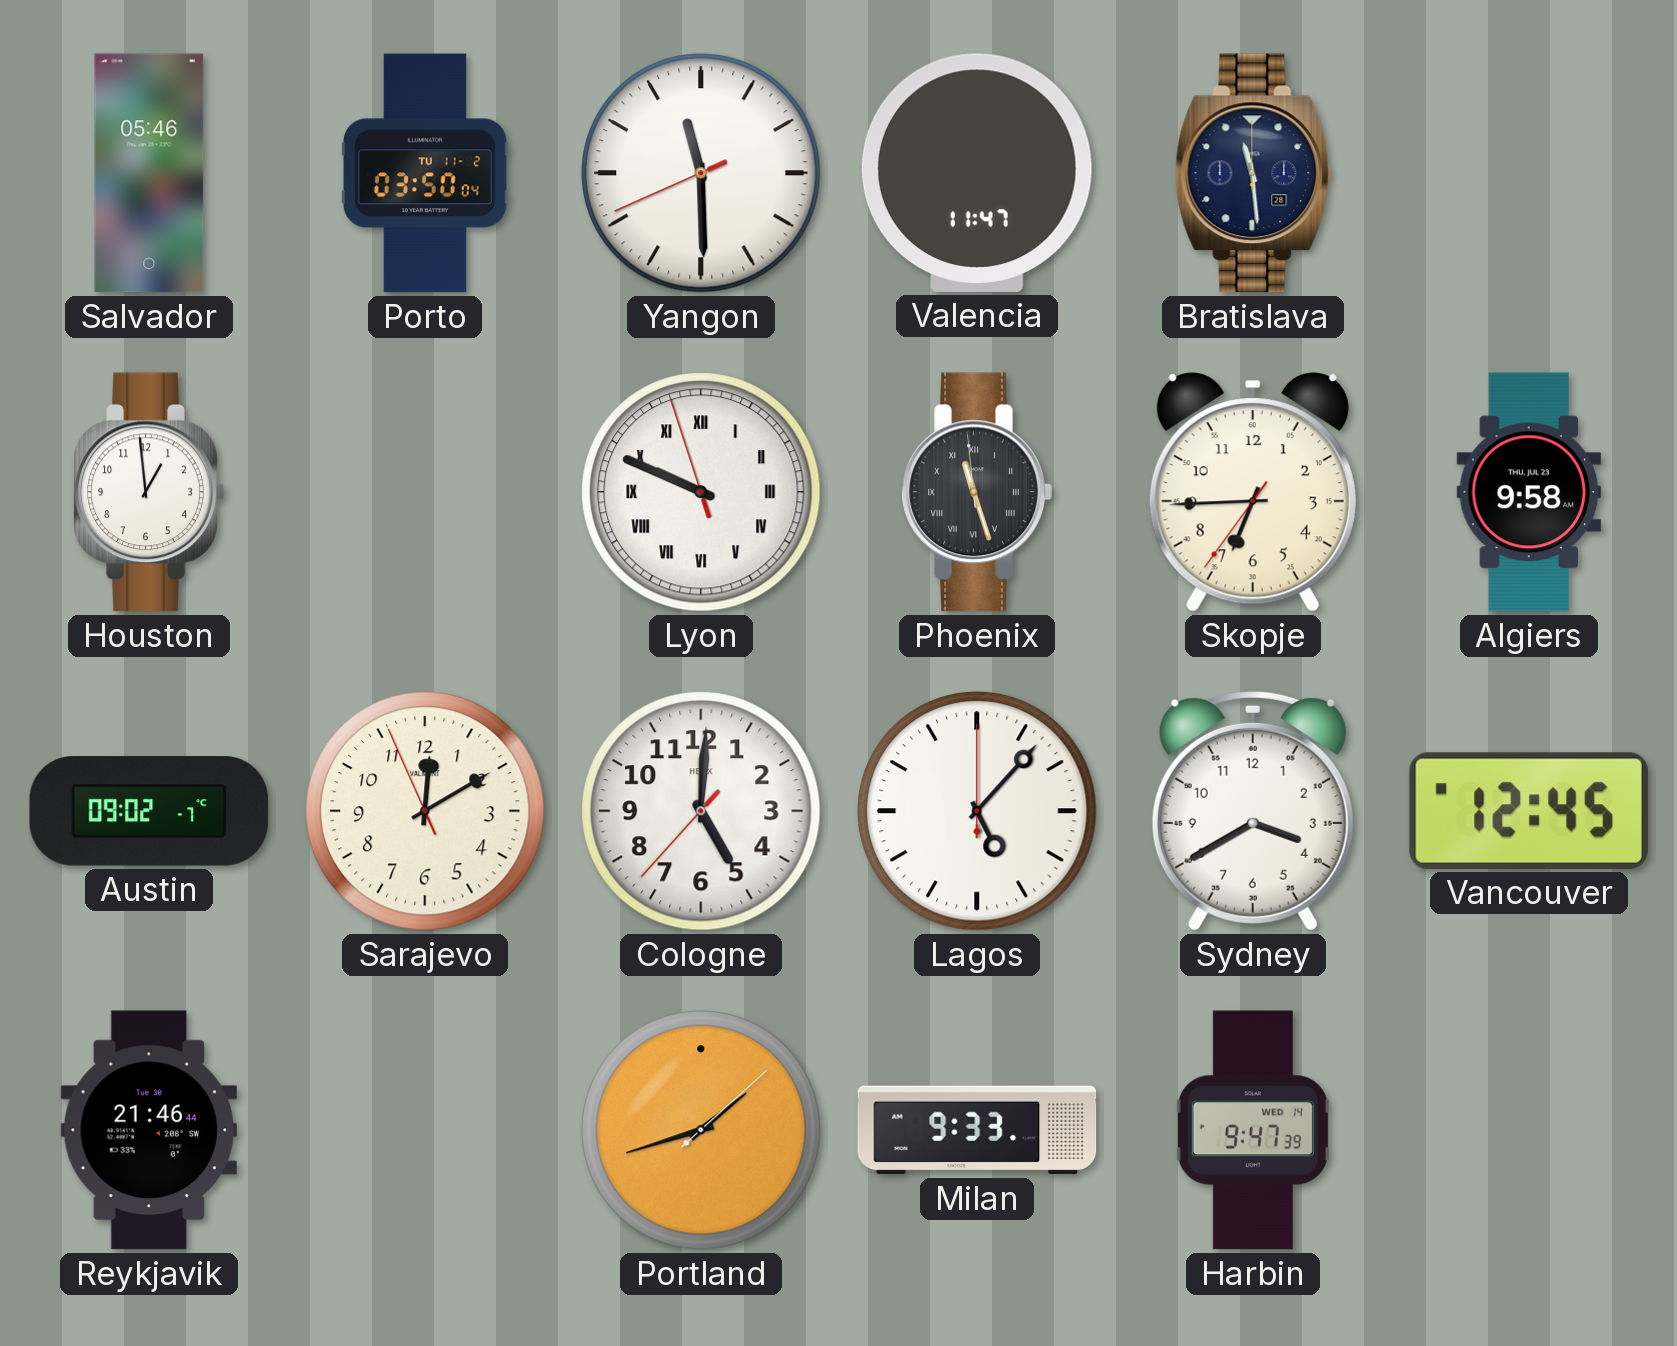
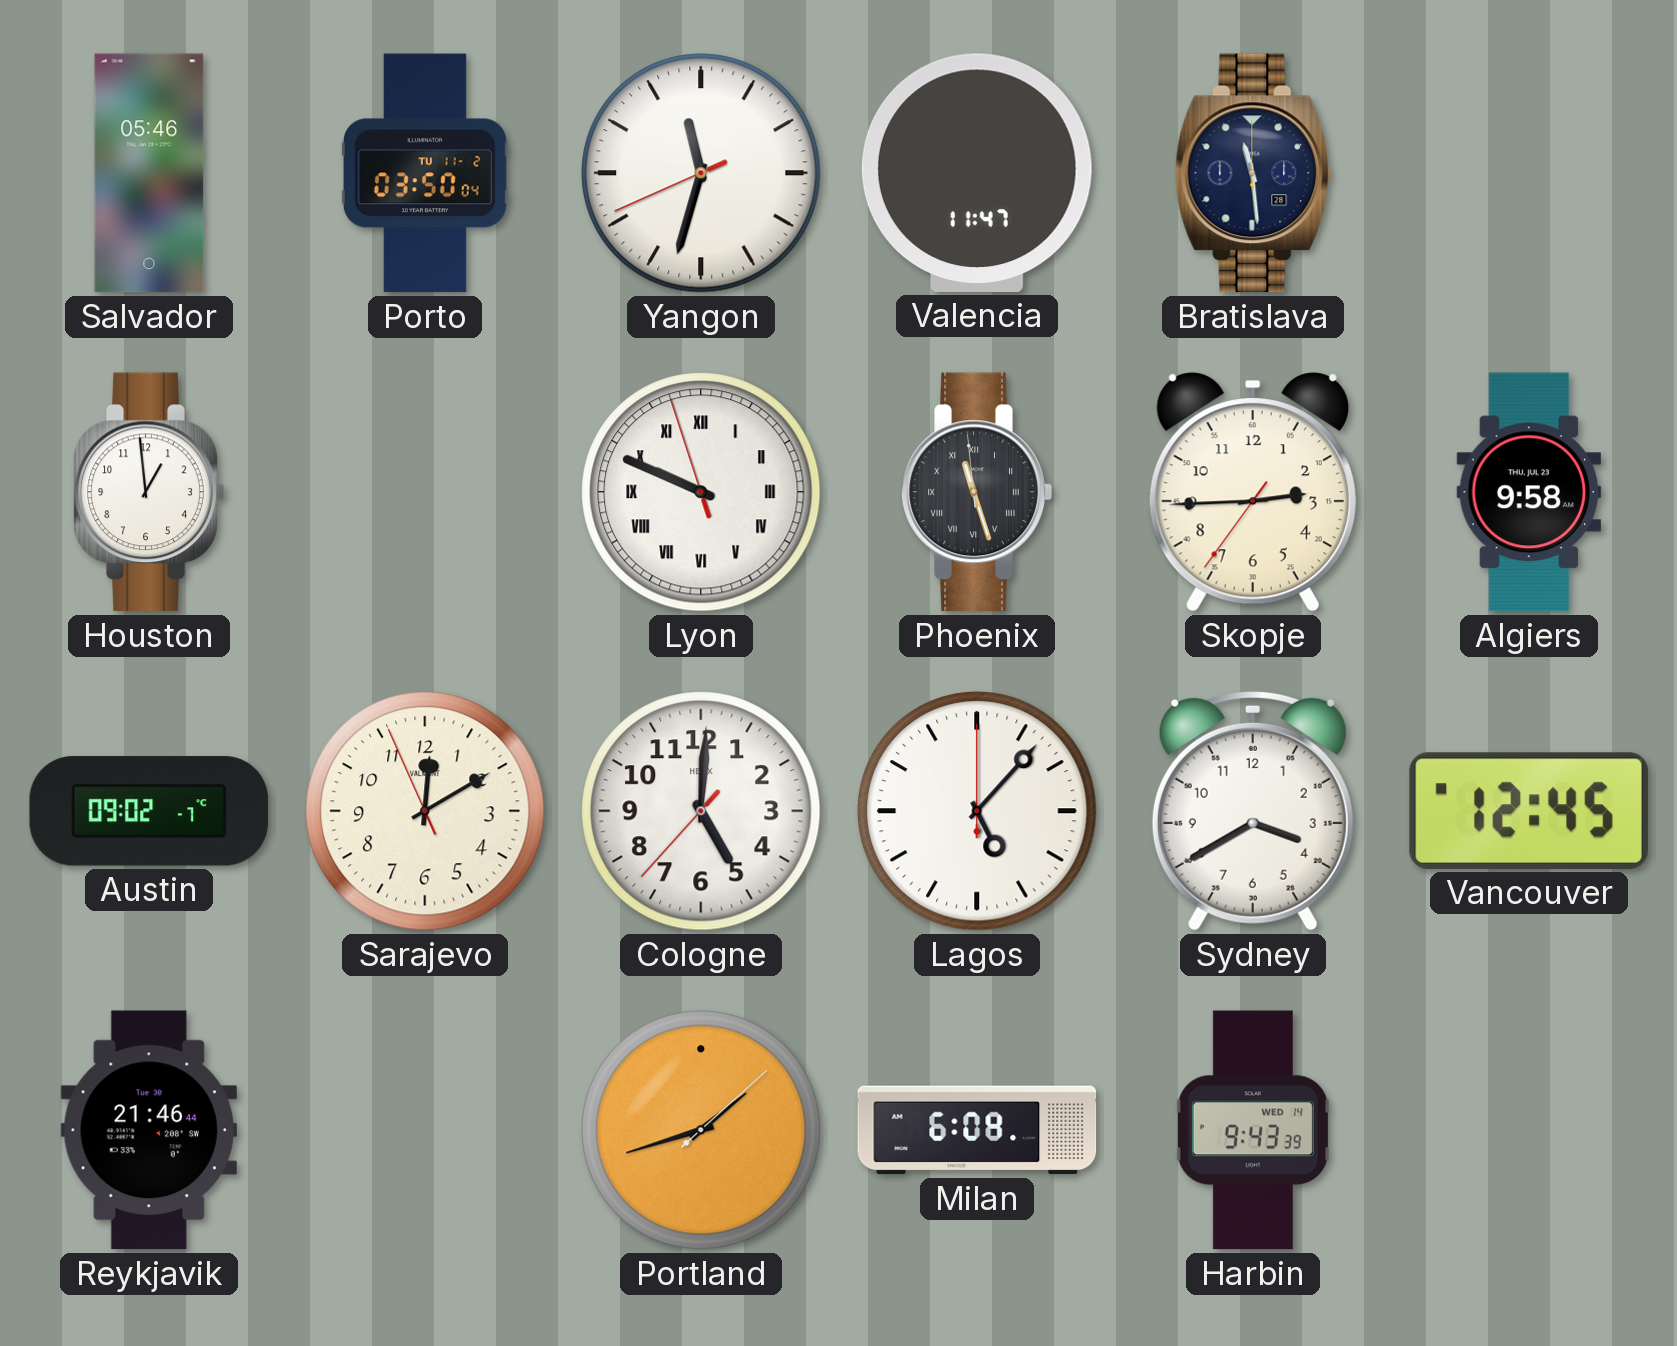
Yangon: 11:29 -> 11:32
Skopje: 6:44 -> 2:44
Milan: 9:33 -> 6:08
Harbin: 9:47 -> 9:43
